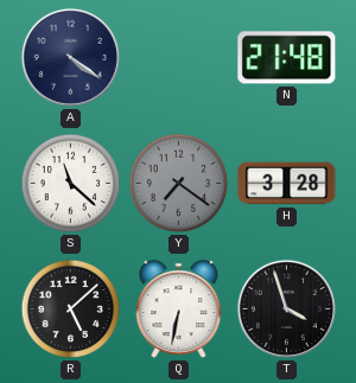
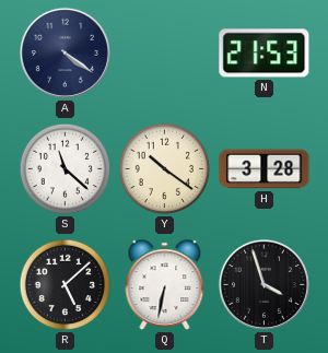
N: 21:48 -> 21:53
Y: 7:21 -> 10:21
Y dial: grey -> cream
